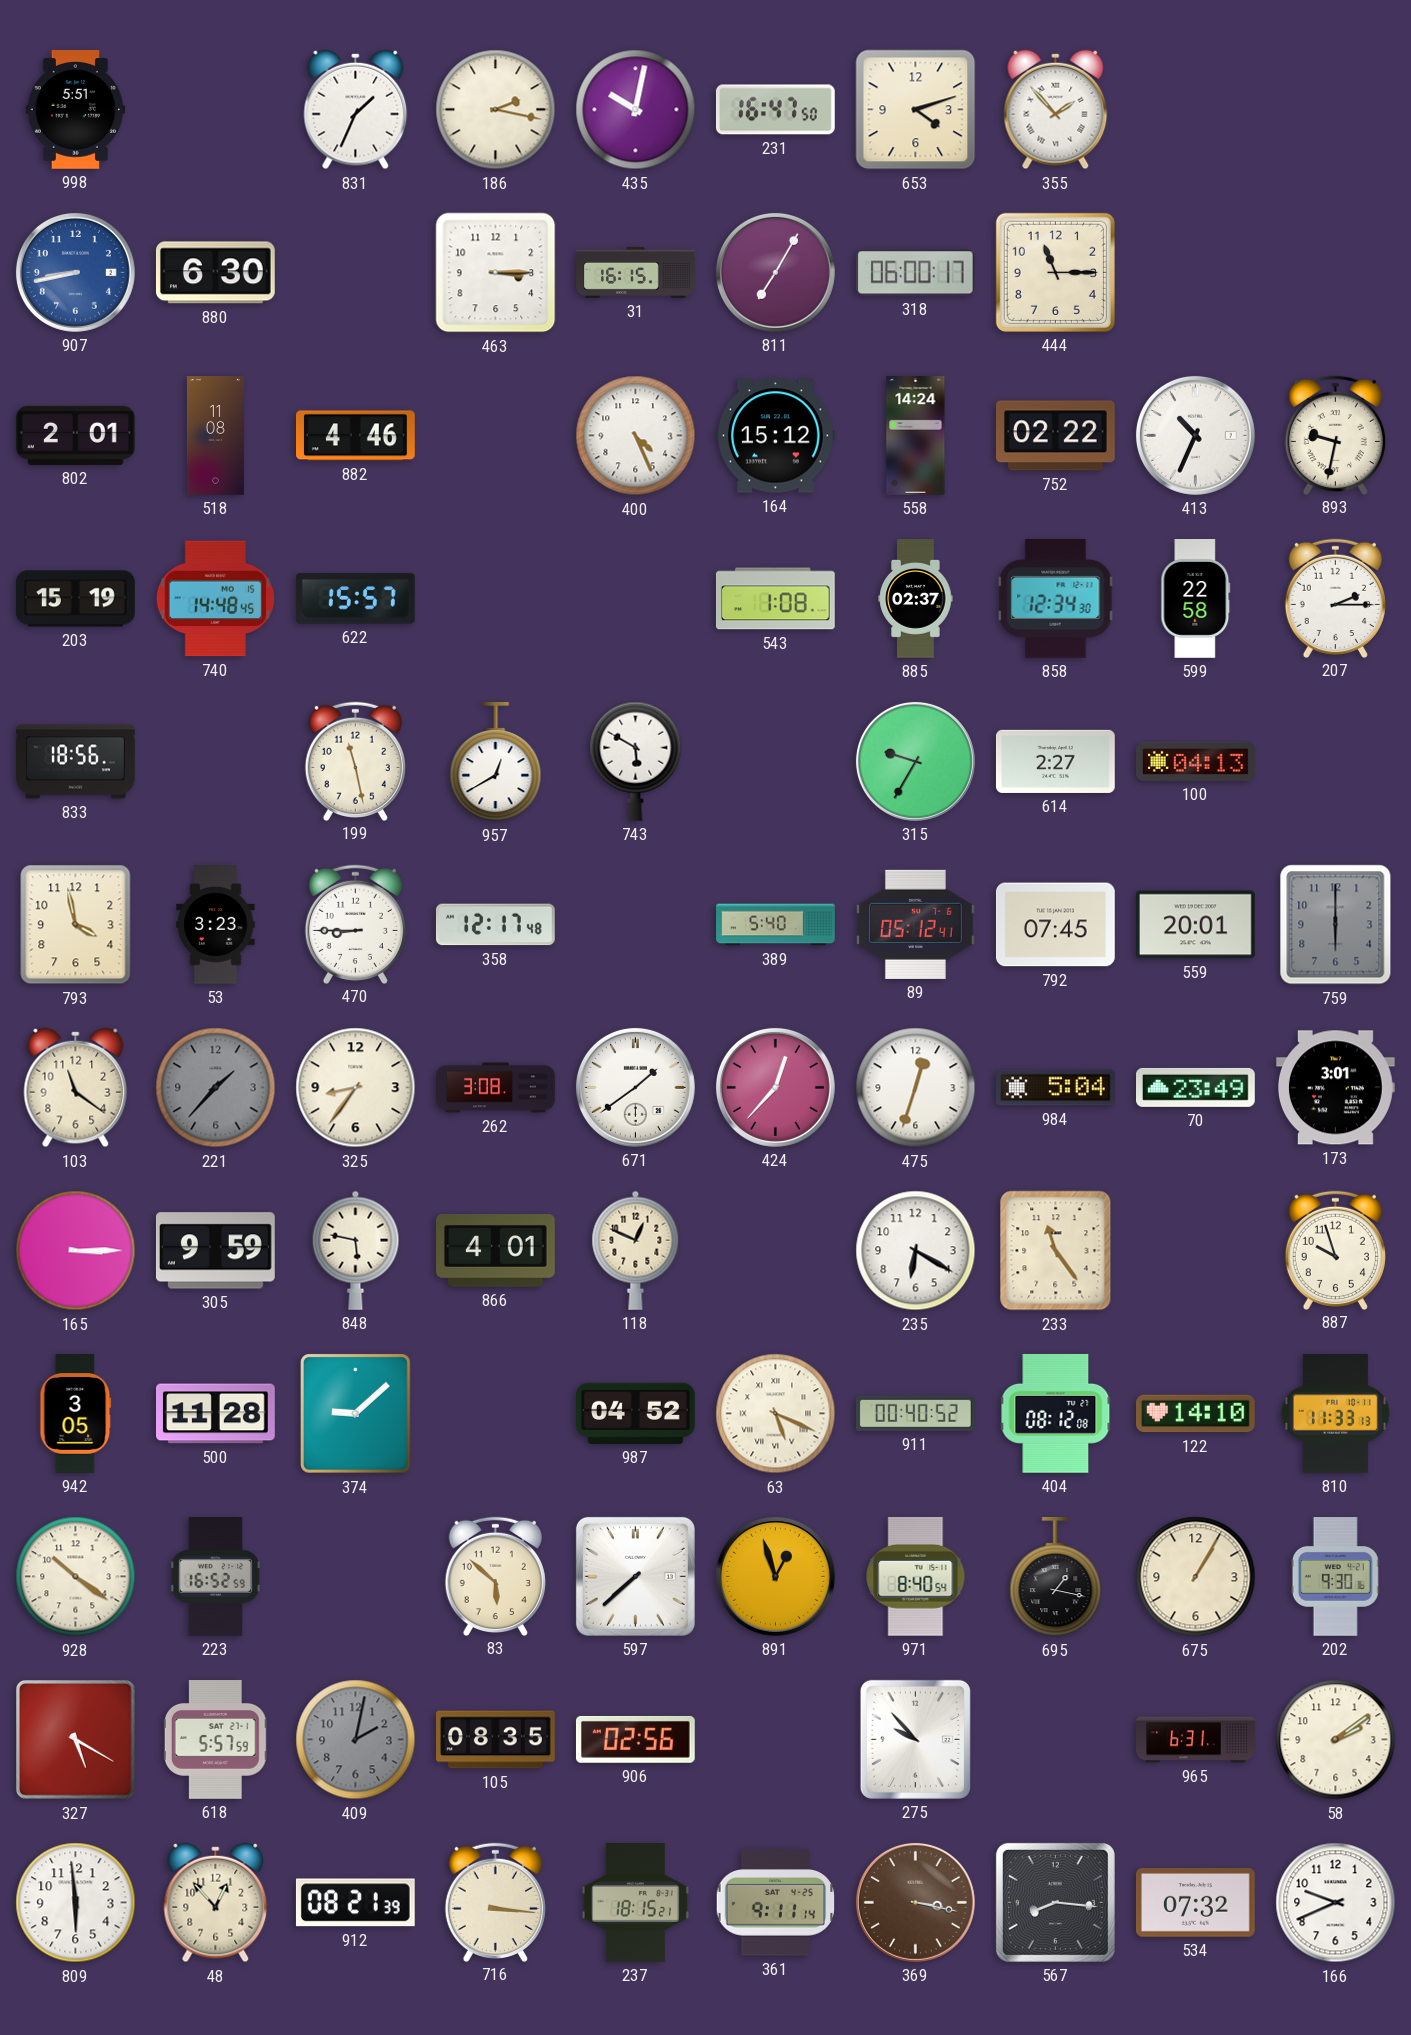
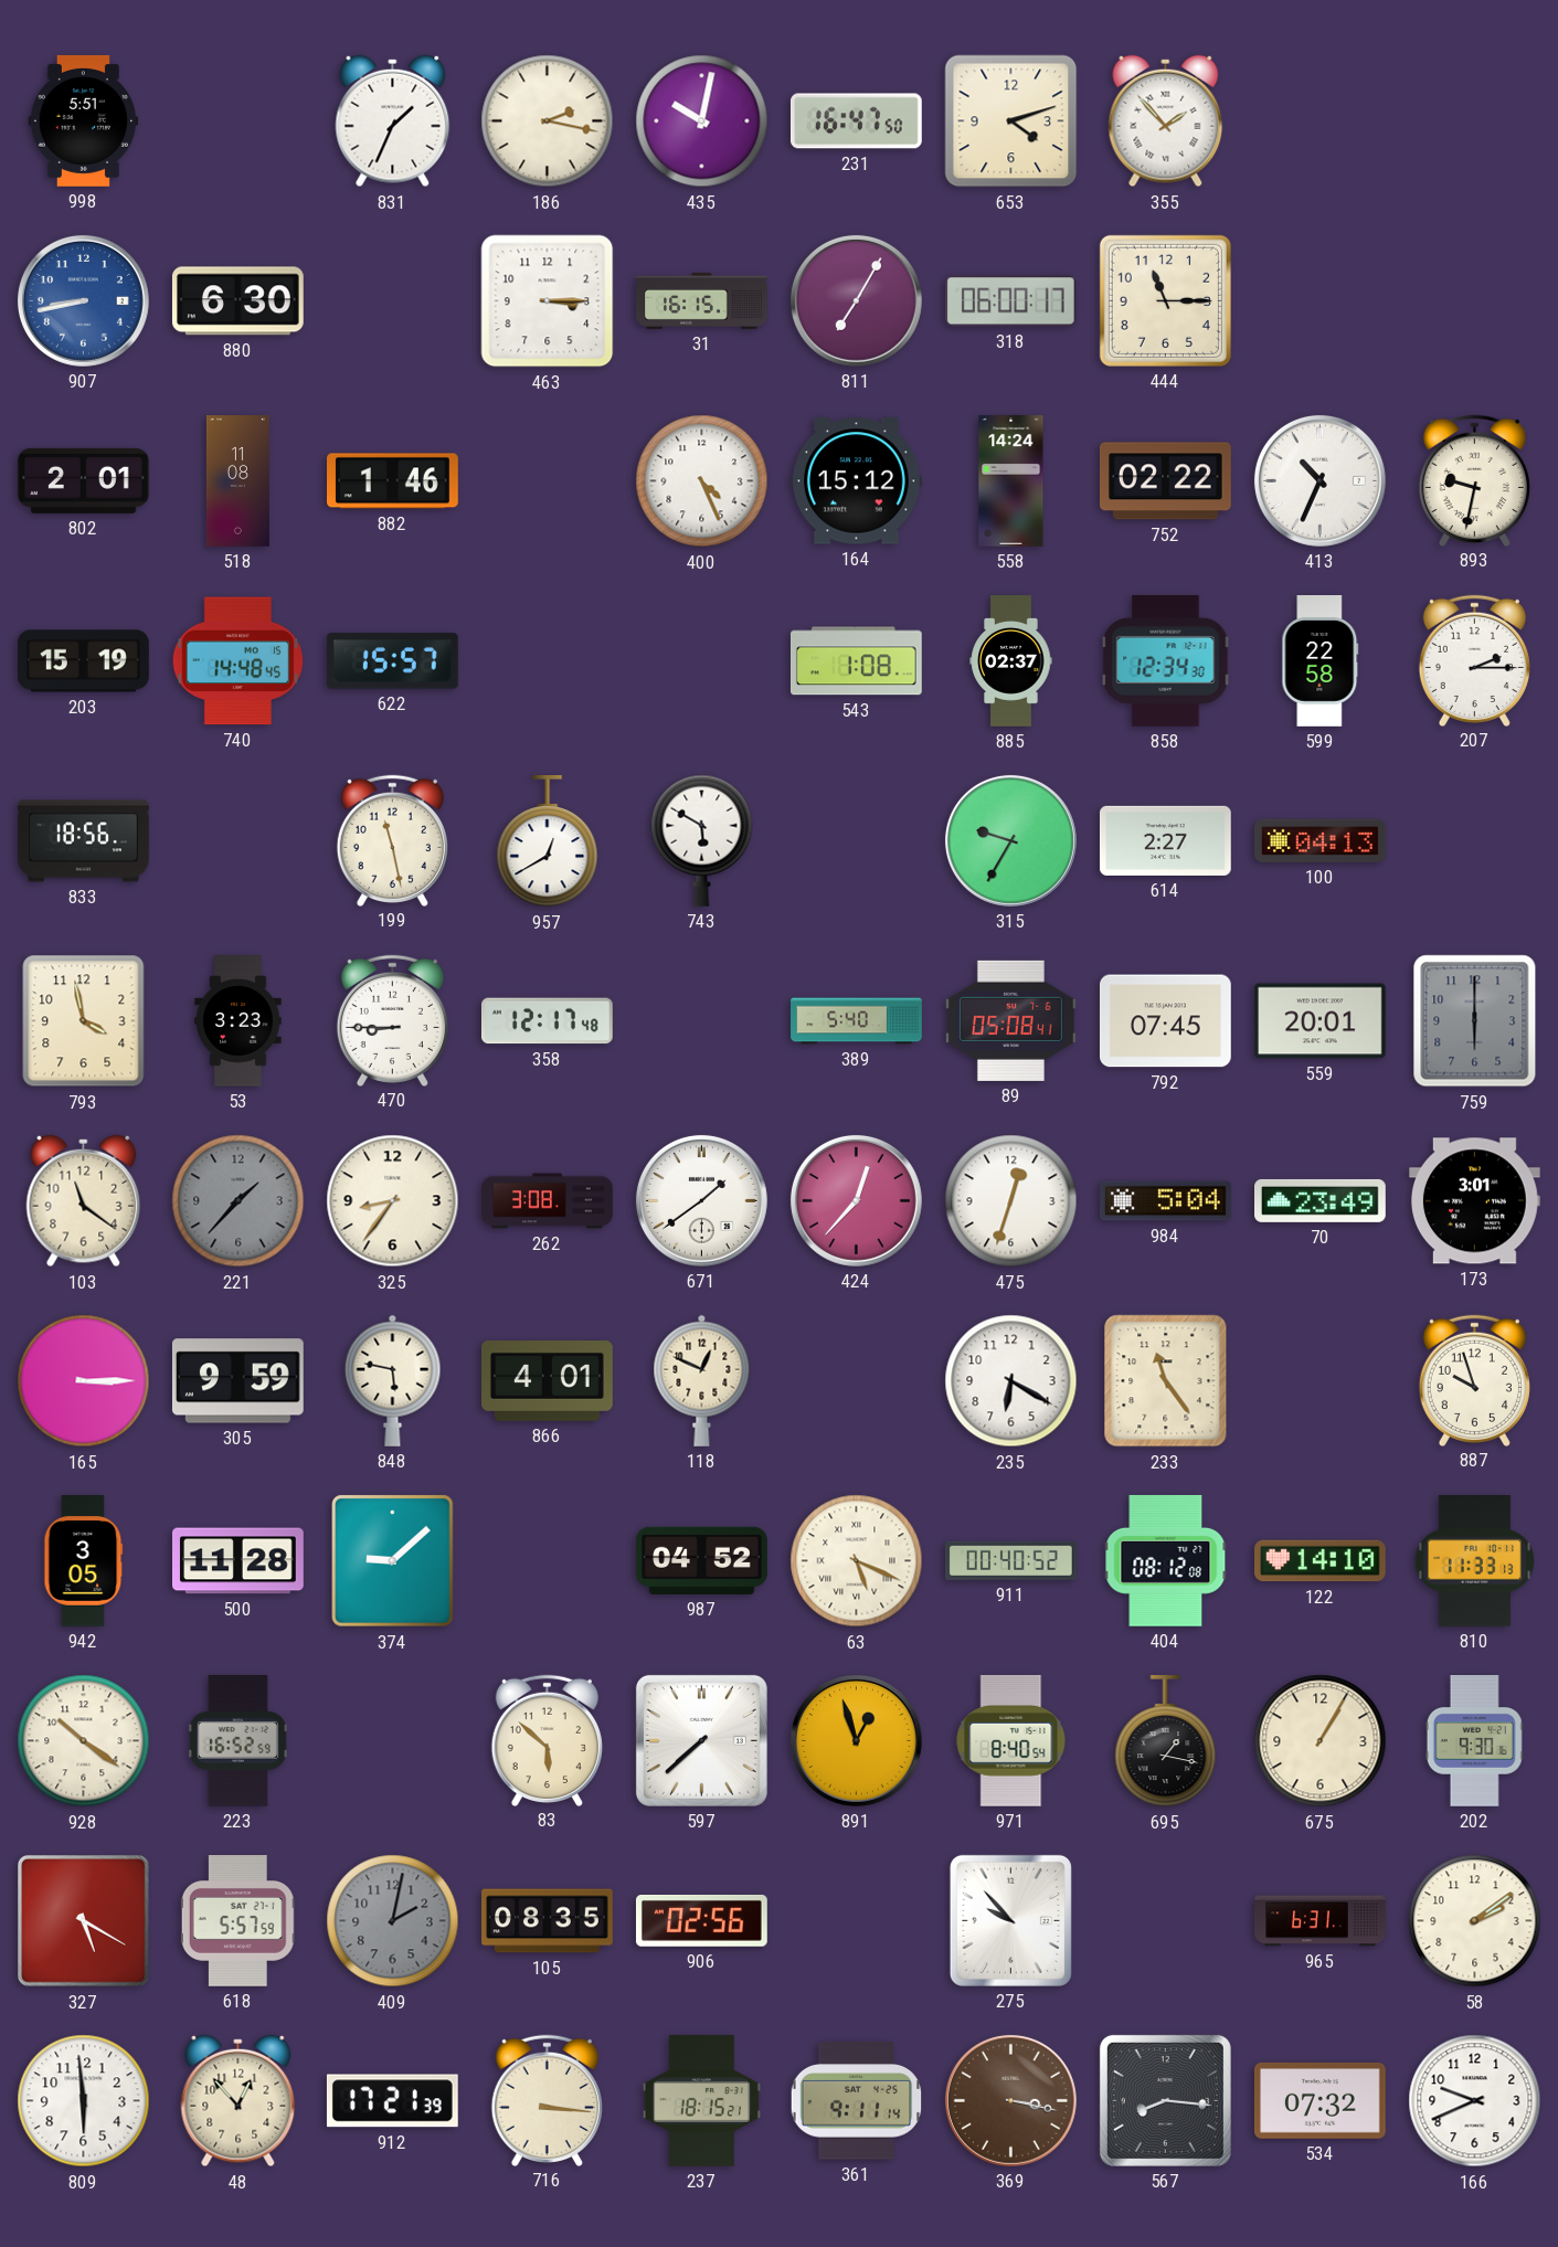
882: 4:46 -> 1:46
89: 05:12 -> 05:08
912: 08:21 -> 17:21
